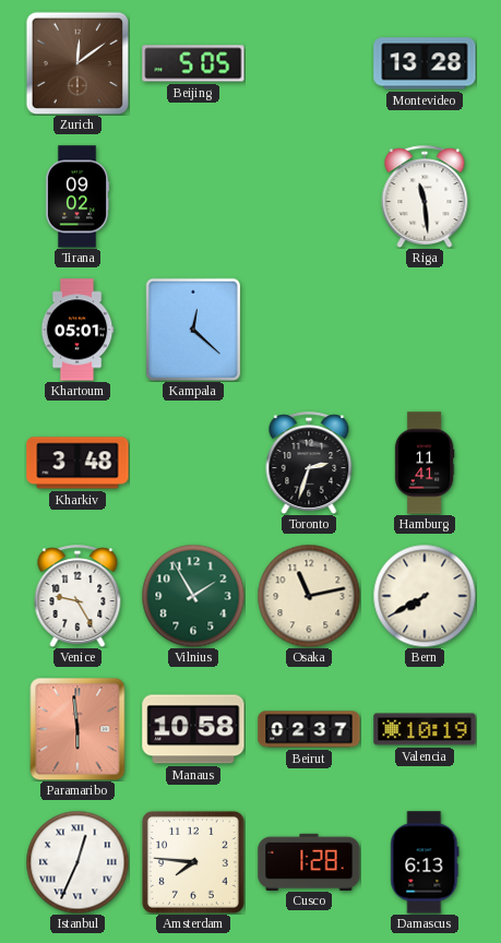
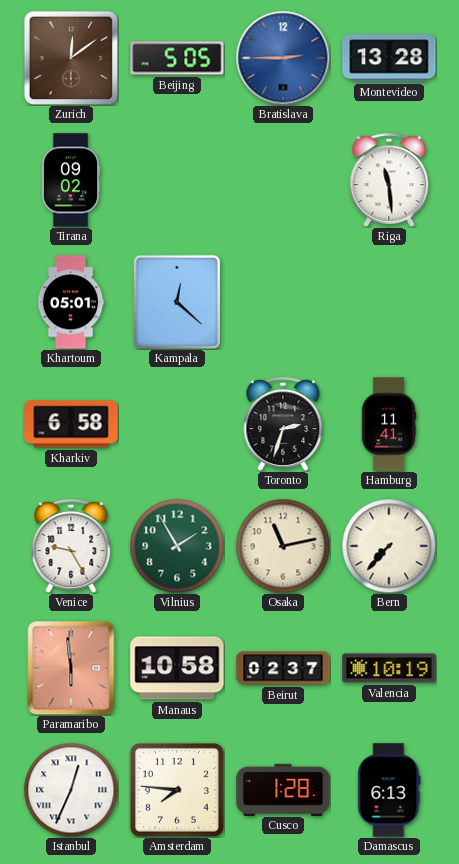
Bratislava: none -> 2:45
Kharkiv: 3:48 -> 6:58
Bern: 7:40 -> 7:37
